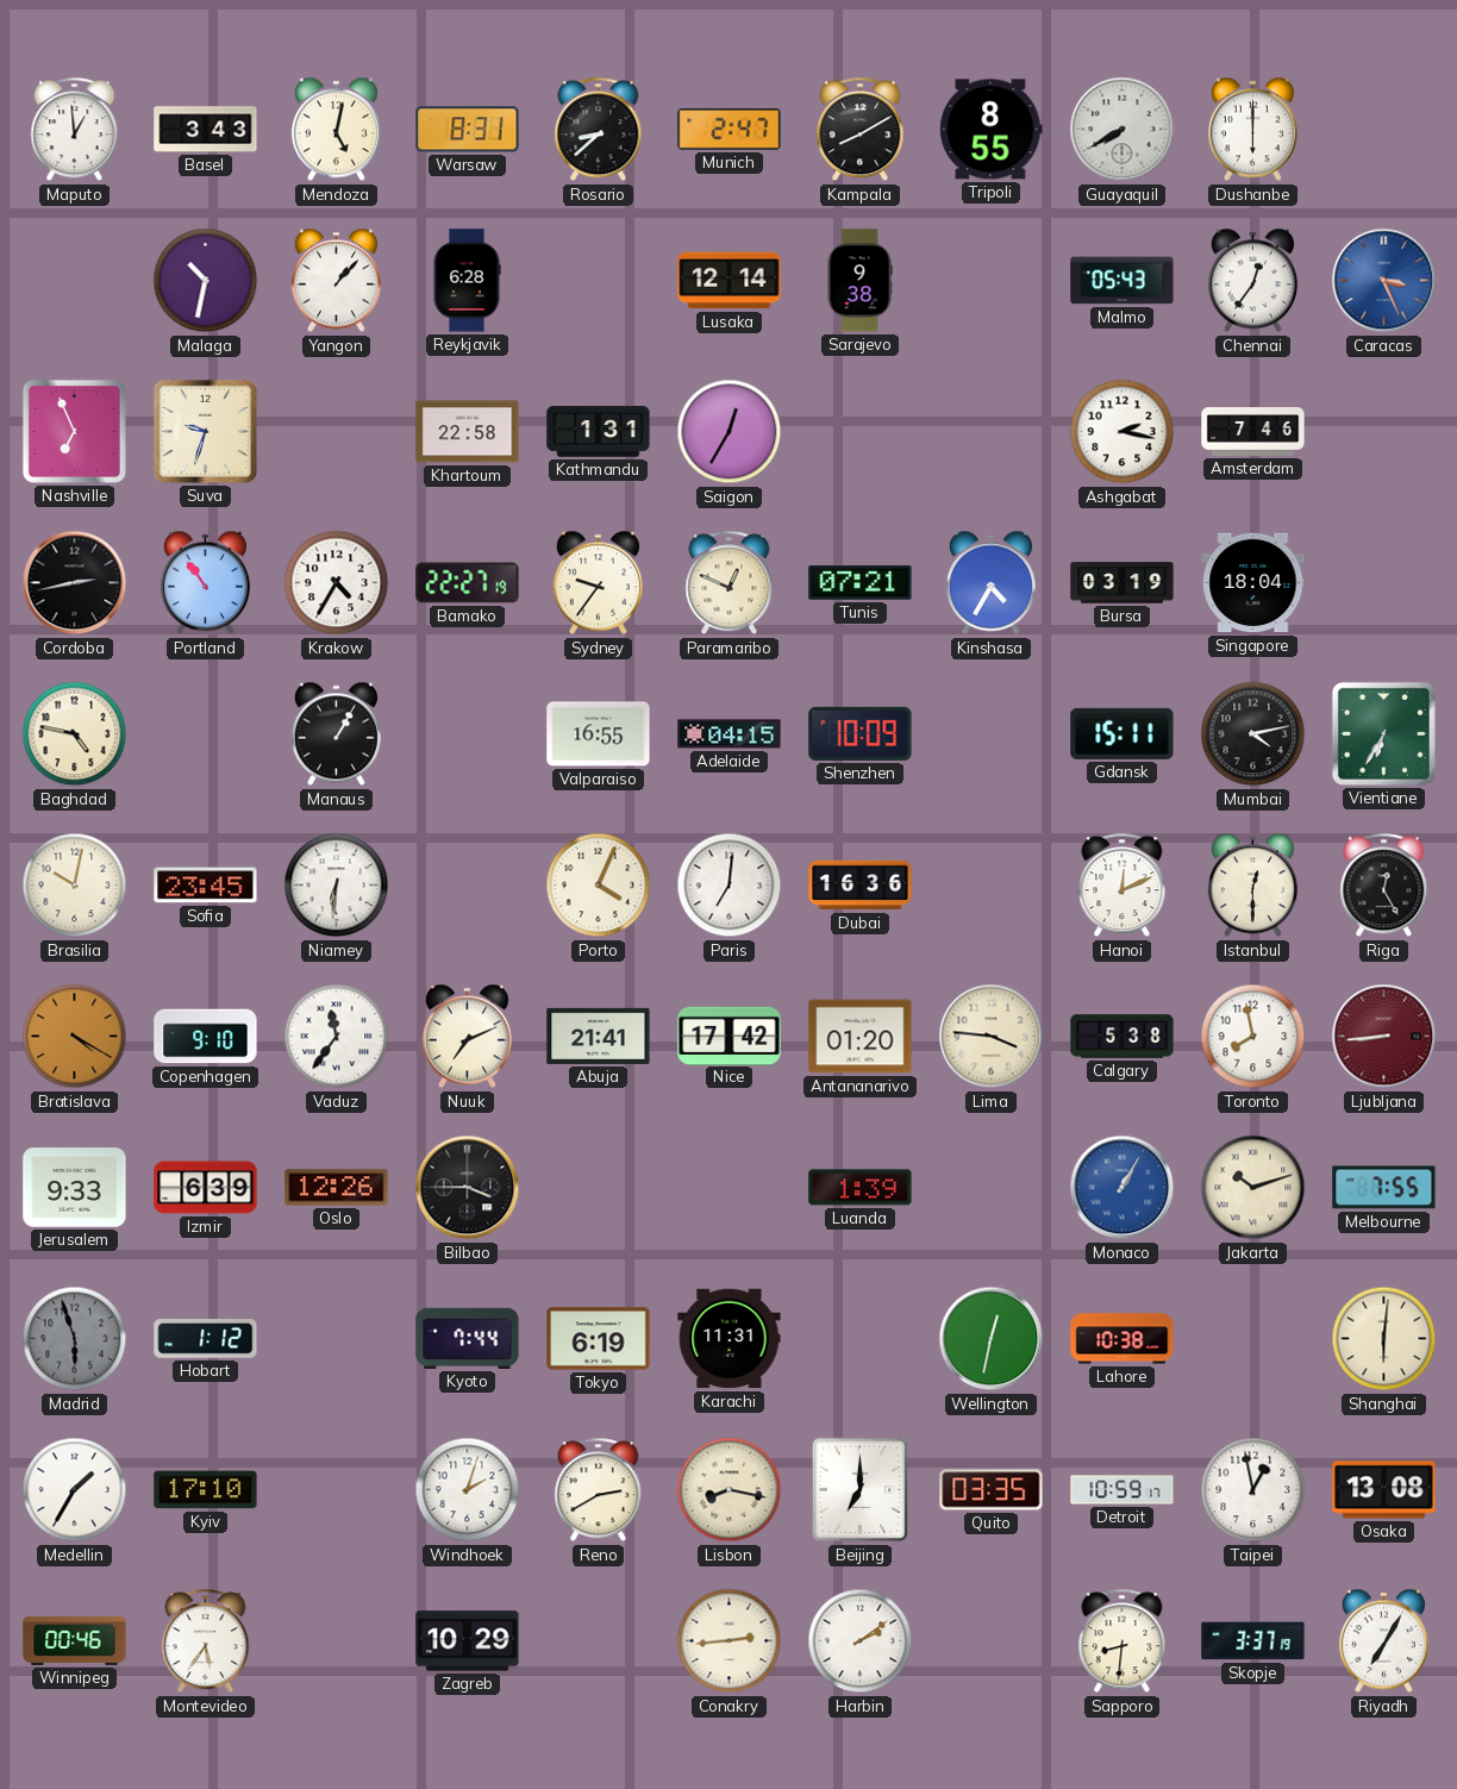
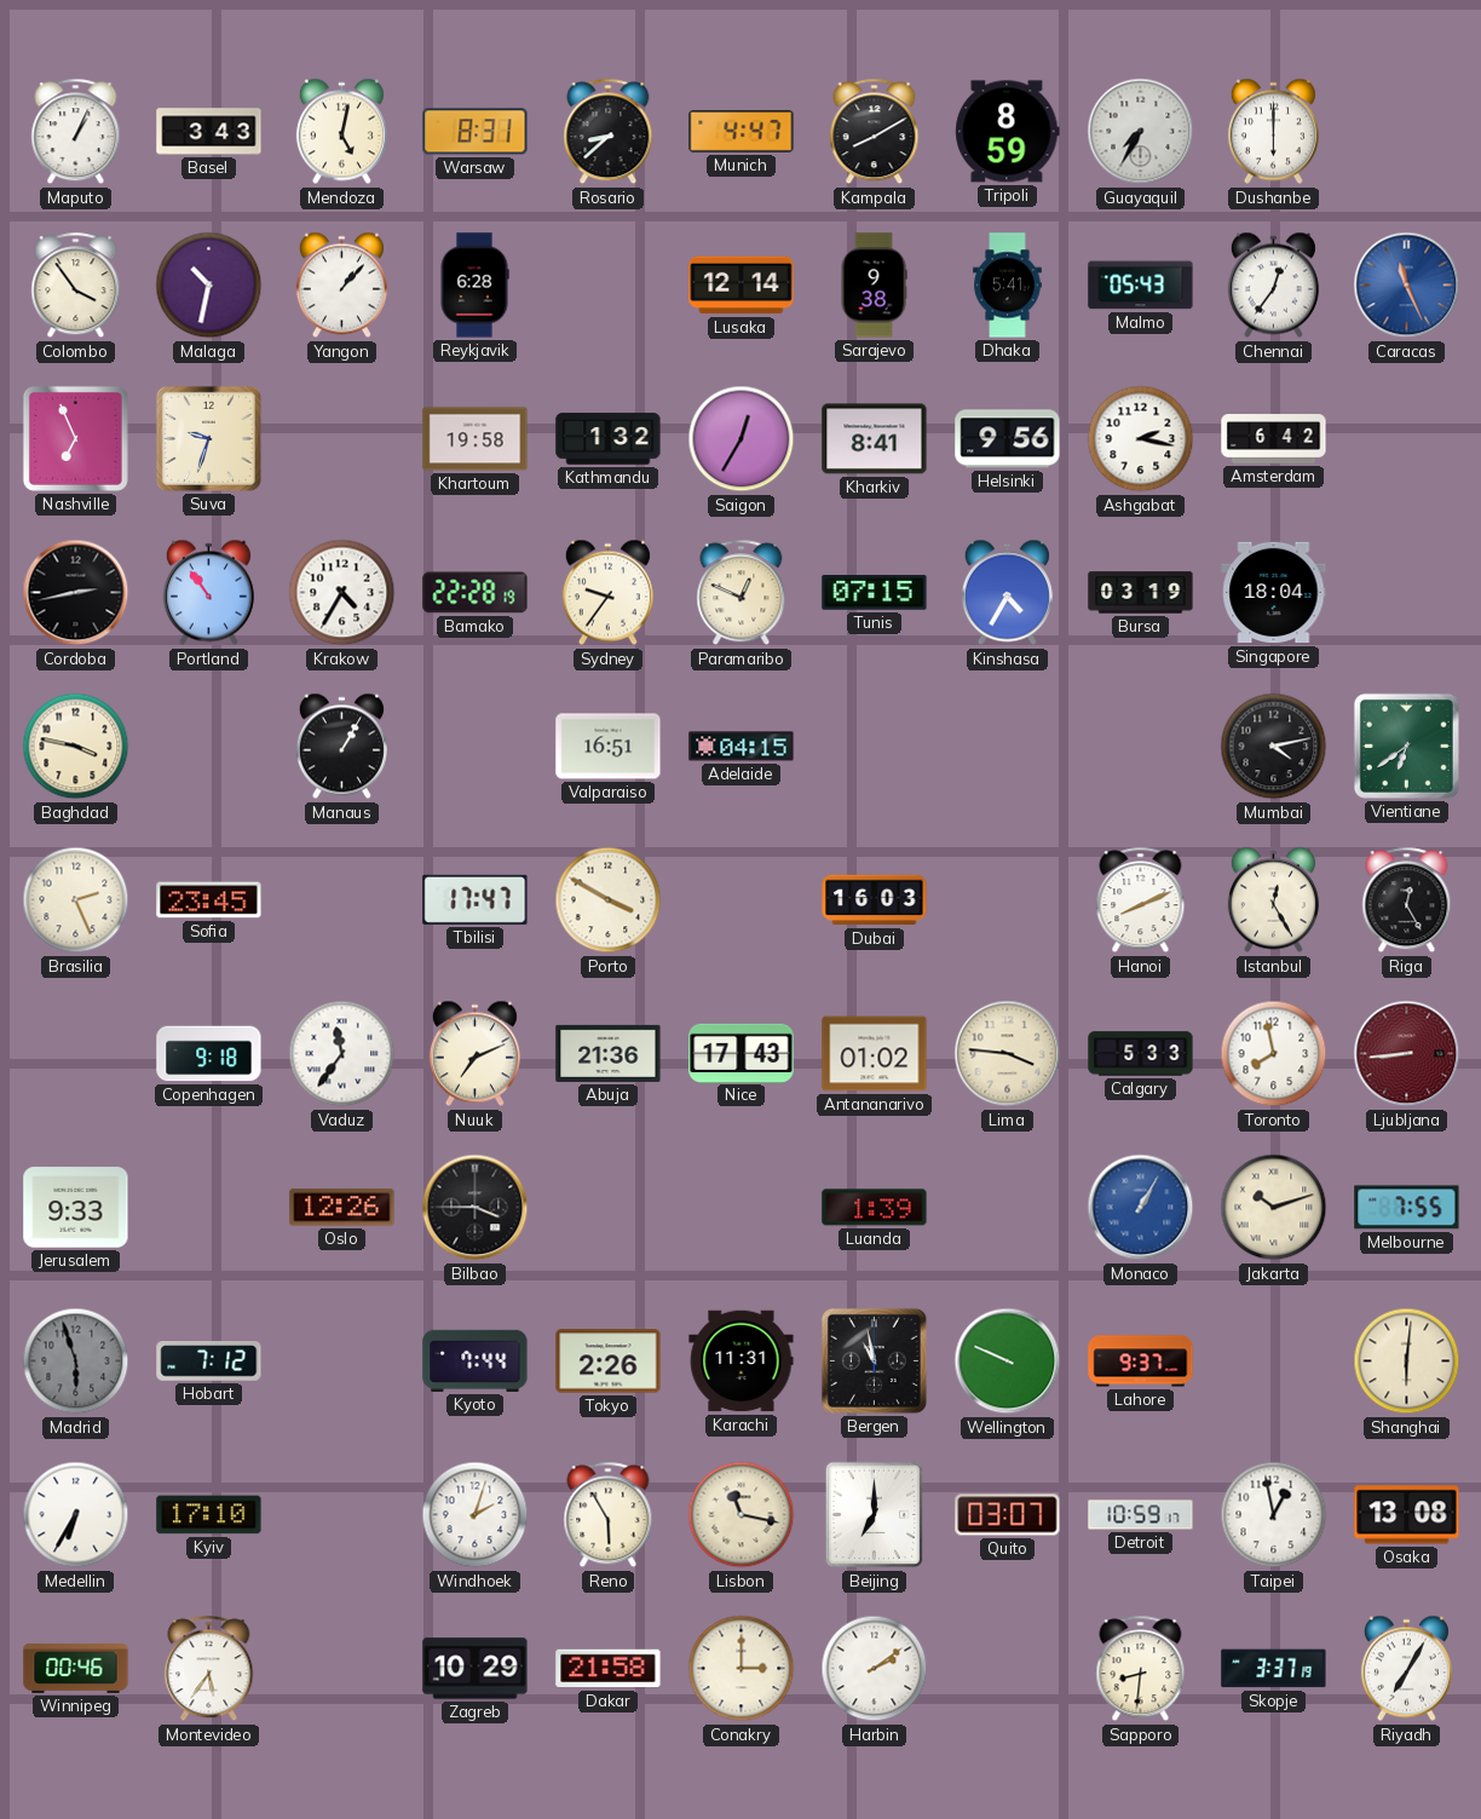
Maputo: 12:59 -> 1:04
Munich: 2:47 -> 4:47
Tripoli: 8:55 -> 8:59
Guayaquil: 7:40 -> 7:35
Colombo: none -> 3:54
Dhaka: none -> 5:41
Caracas: 3:26 -> 11:26
Khartoum: 22:58 -> 19:58
Kathmandu: 1:31 -> 1:32
Kharkiv: none -> 8:41
Helsinki: none -> 9:56
Amsterdam: 7:46 -> 6:42
Bamako: 22:27 -> 22:28
Tunis: 07:21 -> 07:15
Baghdad: 4:47 -> 3:47
Valparaiso: 16:55 -> 16:51
Shenzhen: 10:09 -> none
Gdansk: 15:11 -> none
Vientiane: 6:35 -> 6:39
Brasilia: 10:02 -> 2:26
Niamey: 6:31 -> none
Tbilisi: none -> 17:47
Porto: 4:04 -> 3:50
Paris: 7:01 -> none
Dubai: 16:36 -> 16:03
Hanoi: 12:11 -> 8:11
Istanbul: 12:30 -> 12:25
Bratislava: 4:20 -> none
Copenhagen: 9:10 -> 9:18
Abuja: 21:41 -> 21:36
Nice: 17:42 -> 17:43
Antananarivo: 01:20 -> 01:02
Calgary: 5:38 -> 5:33
Izmir: 6:39 -> none
Hobart: 1:12 -> 7:12
Tokyo: 6:19 -> 2:26
Bergen: none -> 10:58
Wellington: 12:32 -> 9:49
Lahore: 10:38 -> 9:37
Medellin: 1:35 -> 6:35
Reno: 2:40 -> 5:55
Lisbon: 8:17 -> 11:17
Quito: 03:35 -> 03:07
Dakar: none -> 21:58
Conakry: 2:44 -> 3:00
